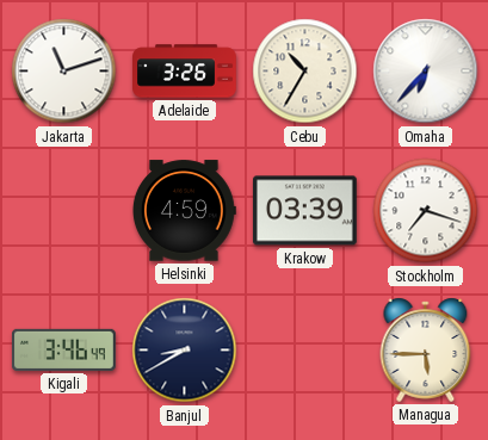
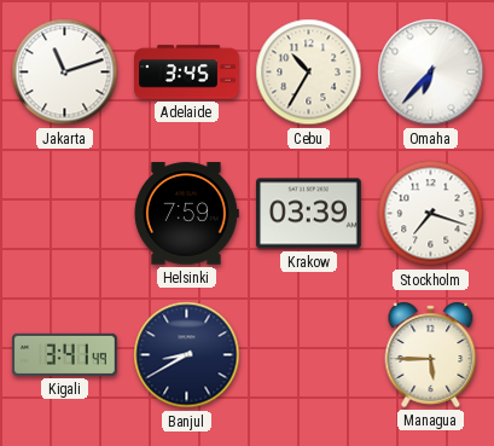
Adelaide: 3:26 -> 3:45
Helsinki: 4:59 -> 7:59
Kigali: 3:46 -> 3:41
